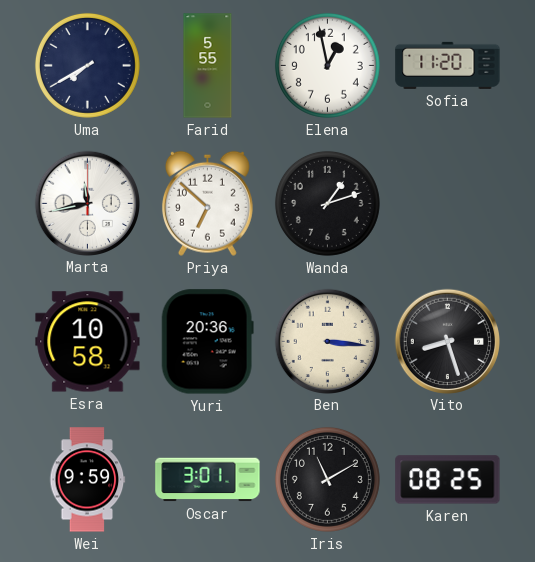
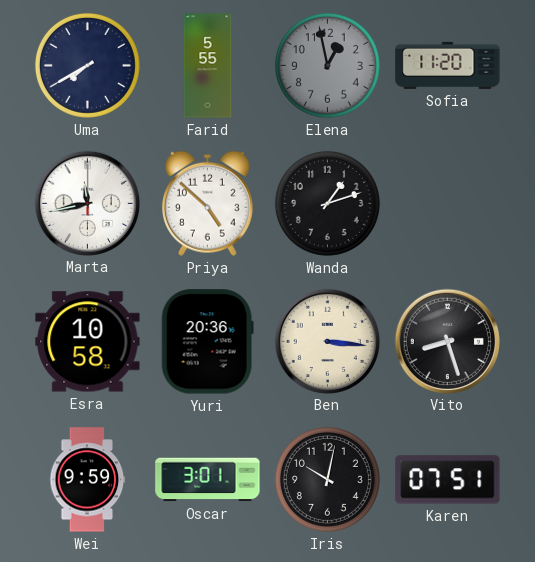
Elena dial: white -> grey
Priya: 6:52 -> 4:52
Iris: 11:10 -> 10:02
Karen: 08:25 -> 07:51
